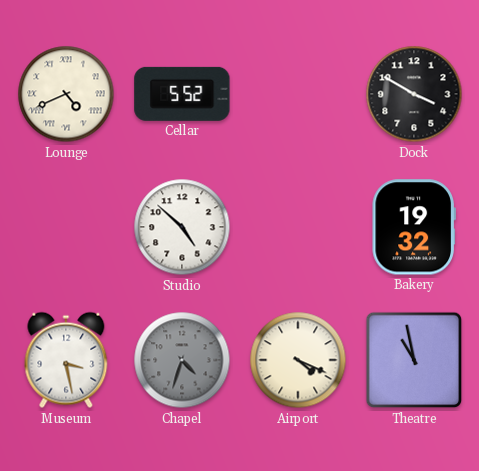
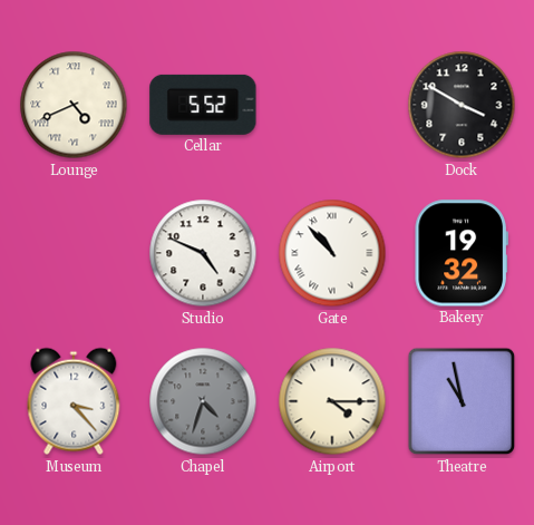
Studio: 4:52 -> 4:49
Gate: none -> 10:53
Museum: 3:28 -> 3:23
Airport: 4:19 -> 4:15
